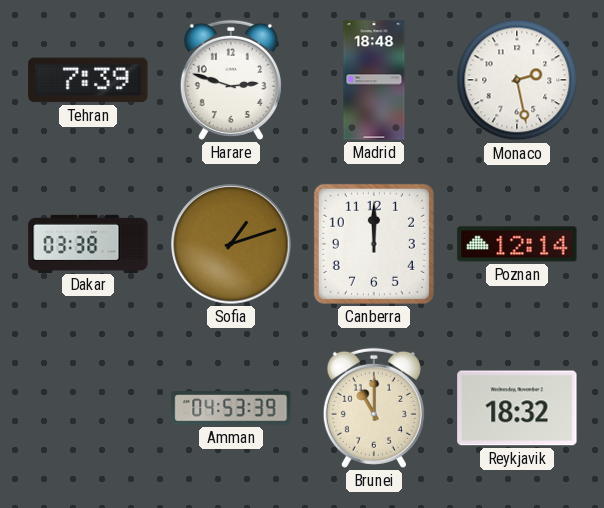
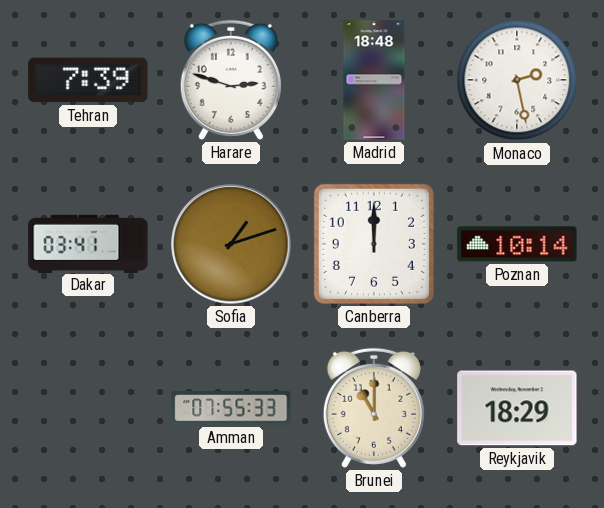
Dakar: 03:38 -> 03:41
Poznan: 12:14 -> 10:14
Amman: 04:53 -> 07:55
Reykjavik: 18:32 -> 18:29
